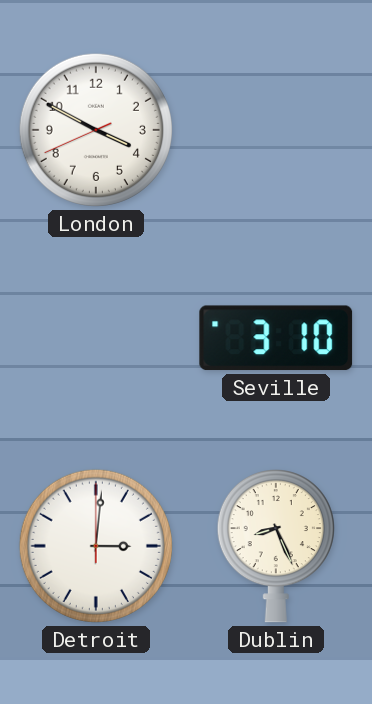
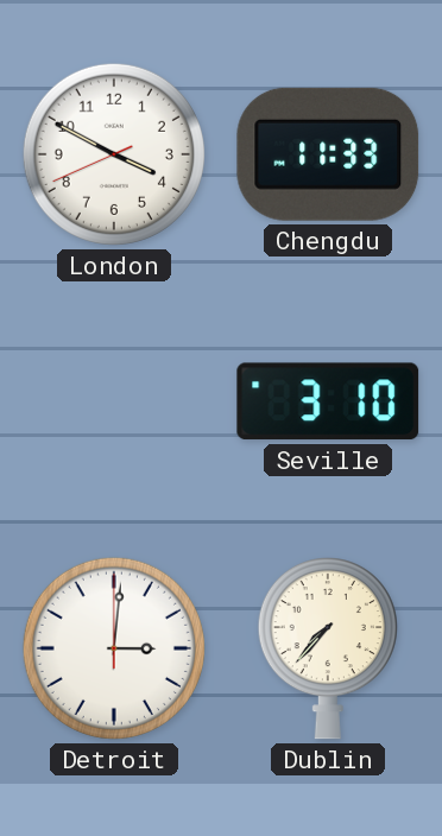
Chengdu: none -> 11:33
Dublin: 8:26 -> 7:37
